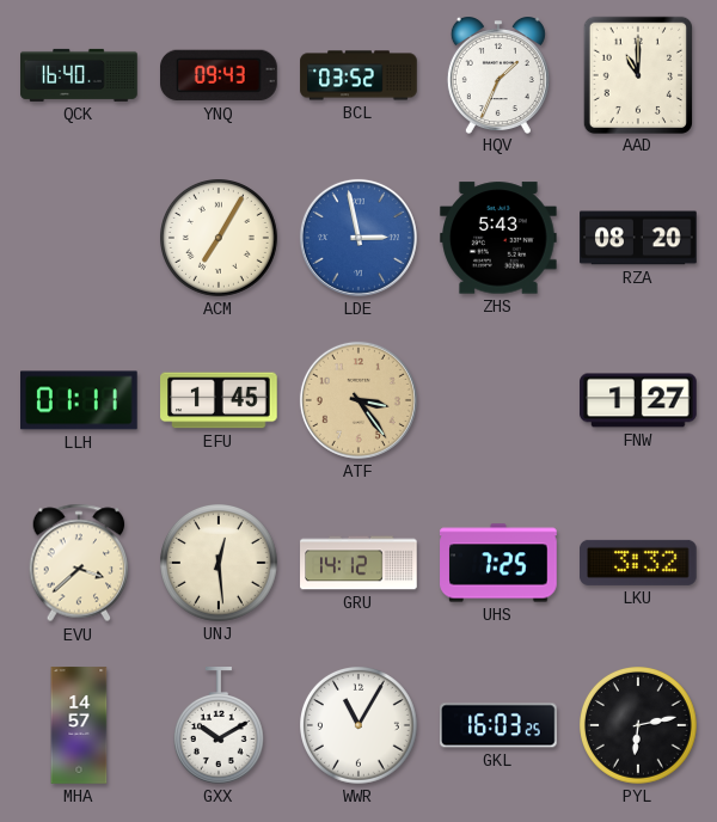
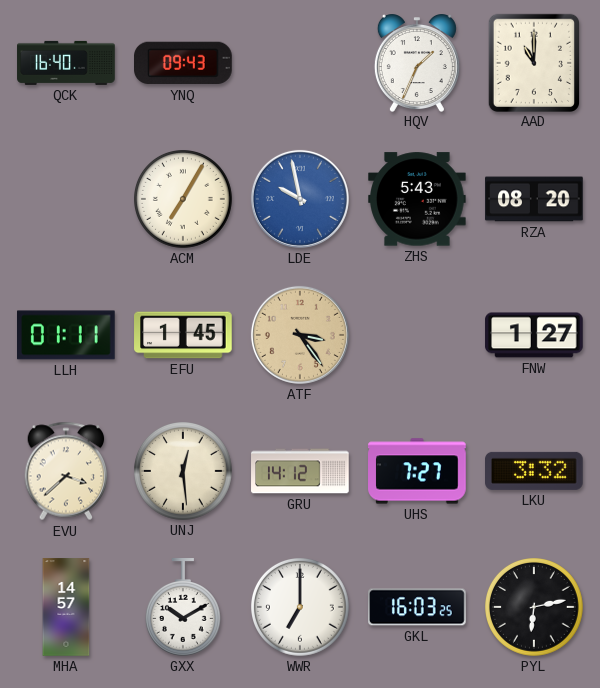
BCL: 03:52 -> none
LDE: 2:58 -> 9:58
UHS: 7:25 -> 7:27
WWR: 11:05 -> 7:00
